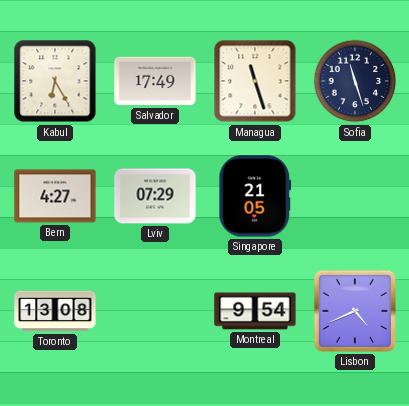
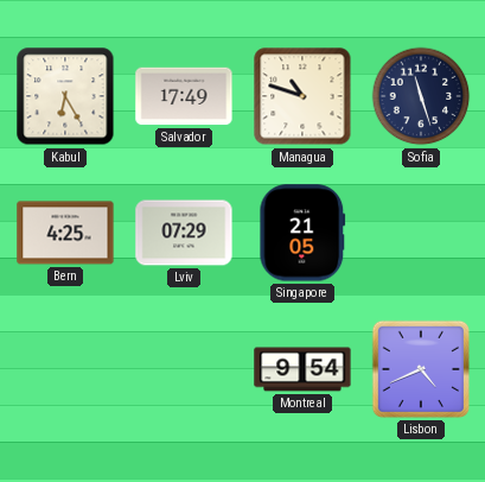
Managua: 11:27 -> 10:48
Bern: 4:27 -> 4:25
Toronto: 13:08 -> none
